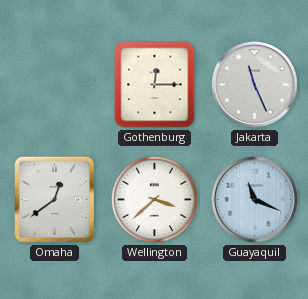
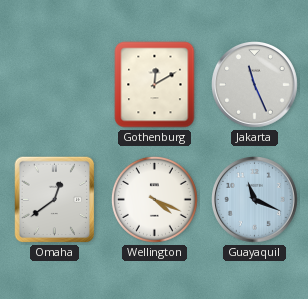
Gothenburg: 12:15 -> 12:10
Wellington: 3:38 -> 4:19
